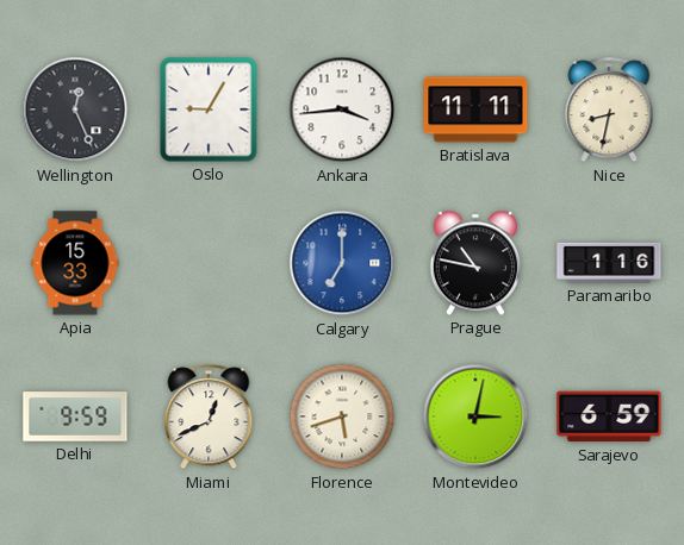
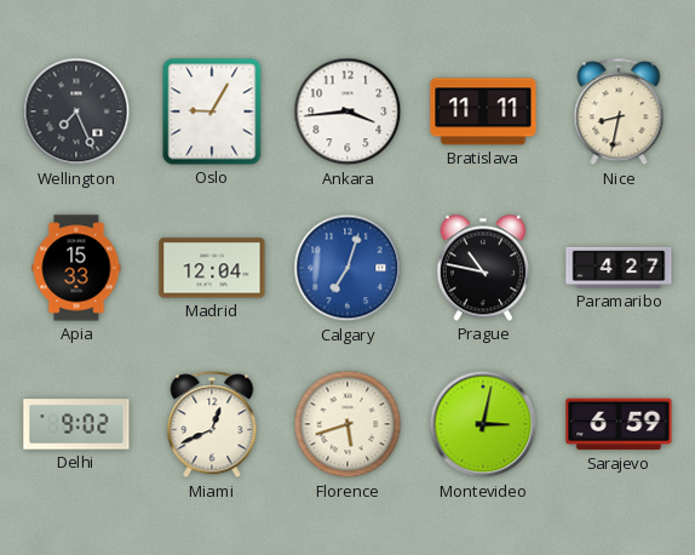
Wellington: 12:26 -> 7:26
Madrid: none -> 12:04
Calgary: 7:00 -> 7:03
Paramaribo: 1:16 -> 4:27
Delhi: 9:59 -> 9:02
